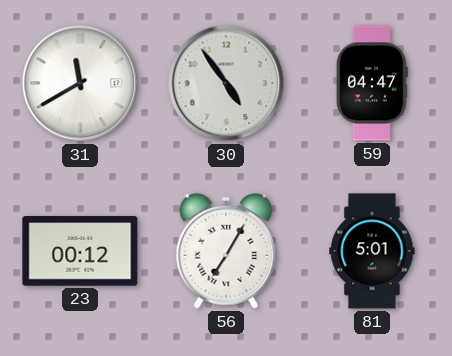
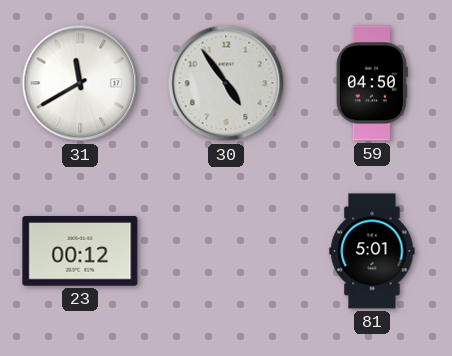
59: 04:47 -> 04:50
56: 7:05 -> none
